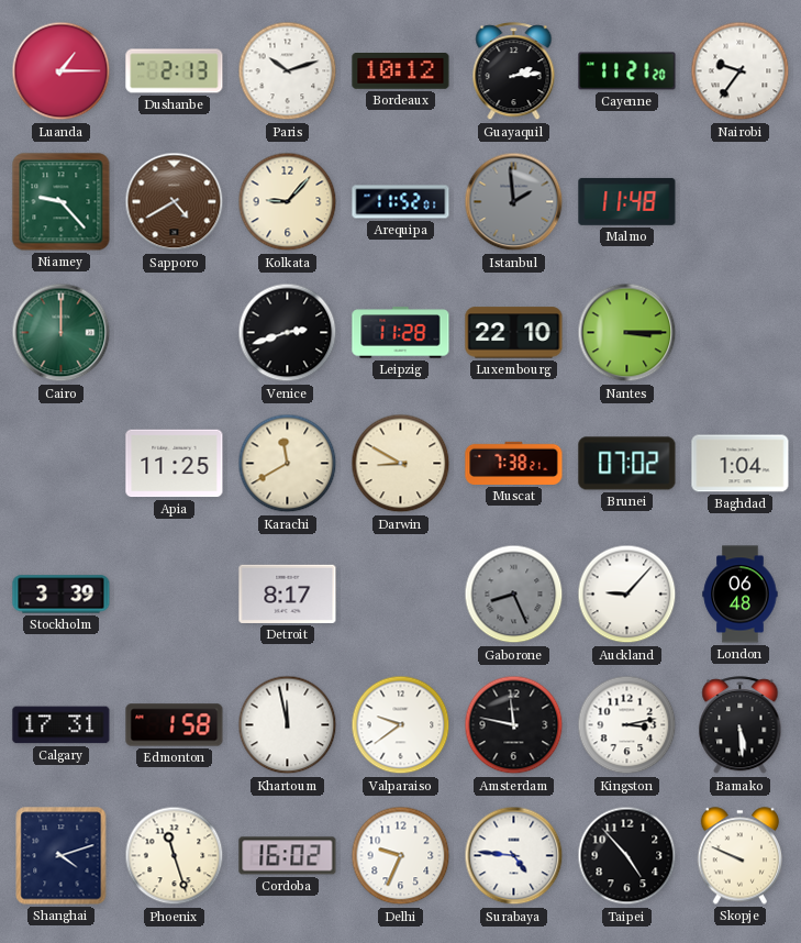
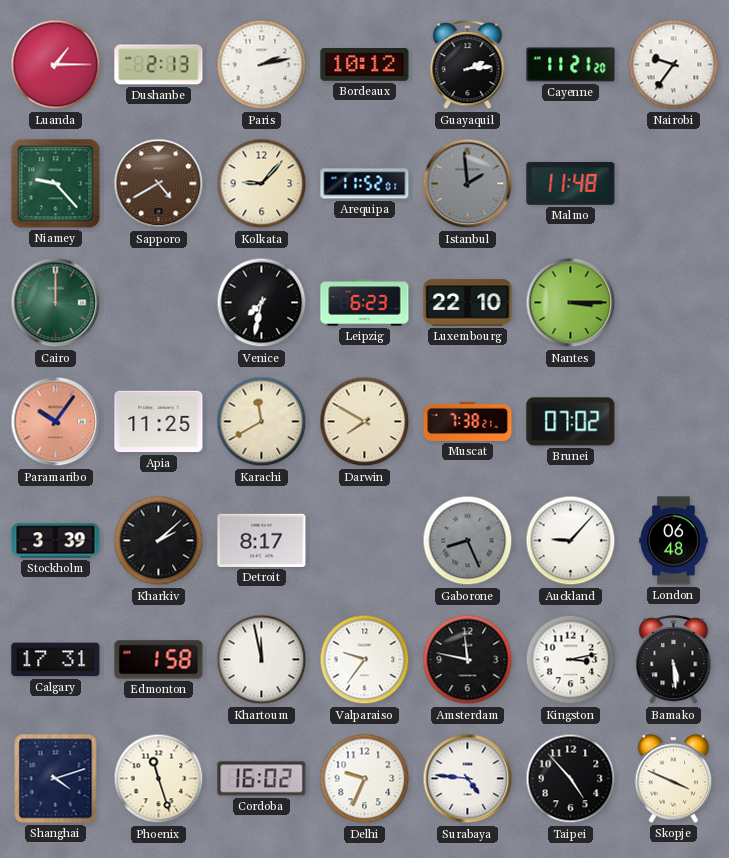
Paris: 10:12 -> 2:13
Venice: 2:42 -> 7:32
Leipzig: 11:28 -> 6:23
Paramaribo: none -> 10:06
Darwin: 8:50 -> 7:50
Baghdad: 1:04 -> none
Kharkiv: none -> 2:08
Valparaiso: 9:39 -> 9:36
Skopje: 9:49 -> 3:49
